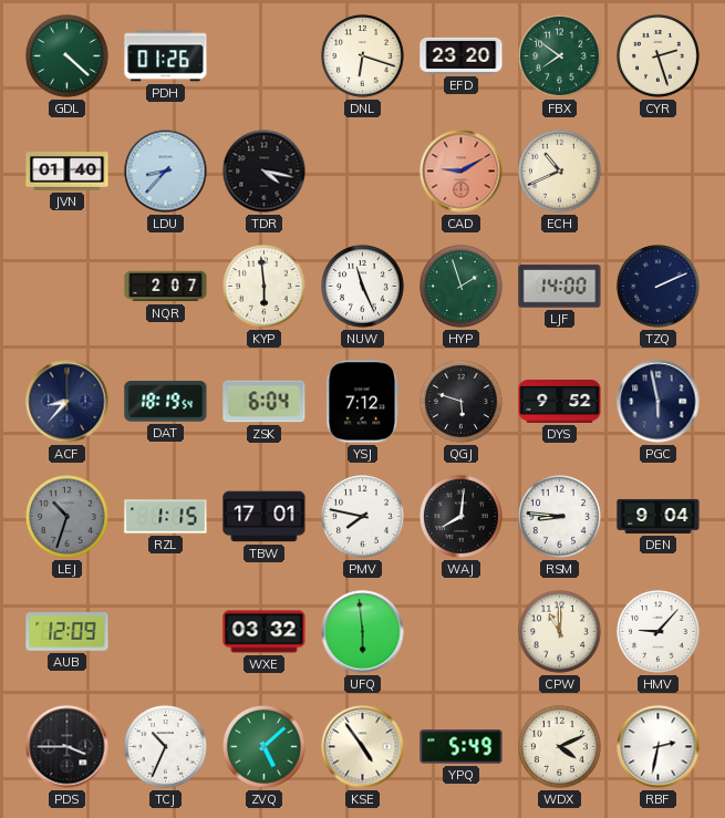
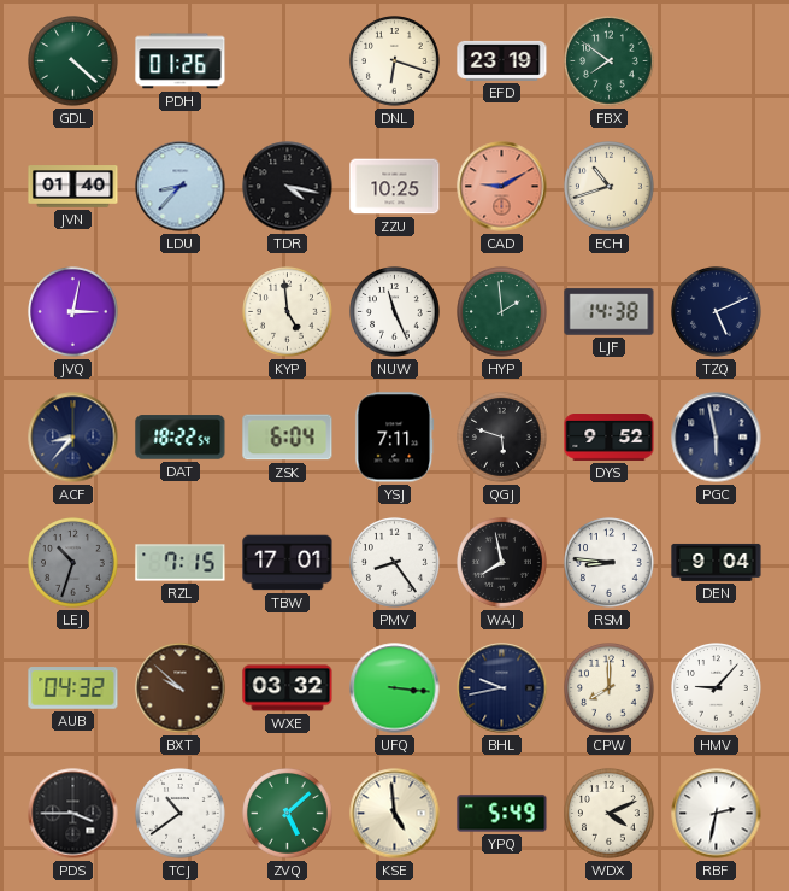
EFD: 23:20 -> 23:19
CYR: 2:27 -> none
ZZU: none -> 10:25
ECH: 10:41 -> 10:42
JVQ: none -> 3:02
NQR: 2:07 -> none
KYP: 5:59 -> 4:59
HYP: 1:57 -> 1:59
LJF: 14:00 -> 14:38
TZQ: 2:11 -> 5:11
DAT: 18:19 -> 18:22
YSJ: 7:12 -> 7:11
RZL: 1:15 -> 7:15
PMV: 7:47 -> 8:24
WAJ: 8:01 -> 7:58
AUB: 12:09 -> 04:32
BXT: none -> 9:52
UFQ: 5:59 -> 3:16
BHL: none -> 9:43
CPW: 11:00 -> 8:00
TCJ: 10:34 -> 10:39
KSE: 4:54 -> 4:59
